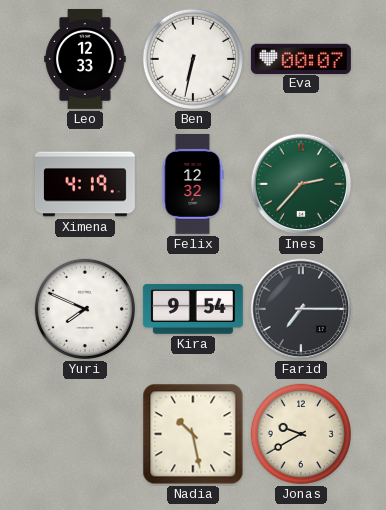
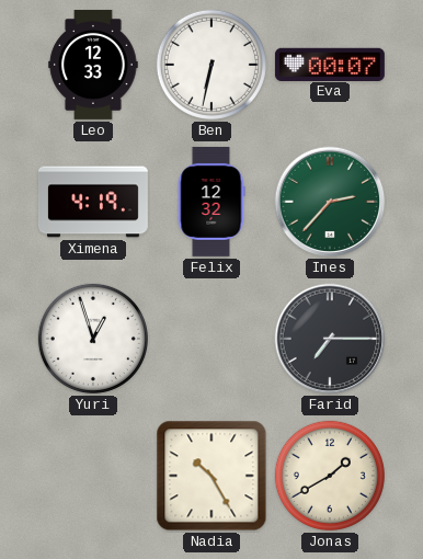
Yuri: 7:49 -> 12:57
Kira: 9:54 -> none
Nadia: 10:28 -> 10:25
Jonas: 9:40 -> 1:40
